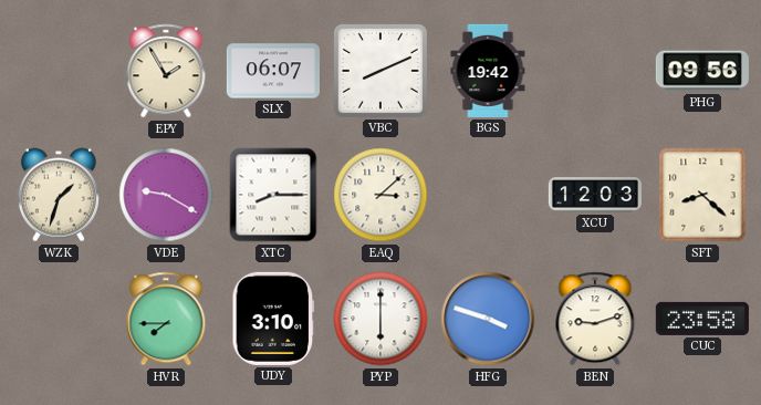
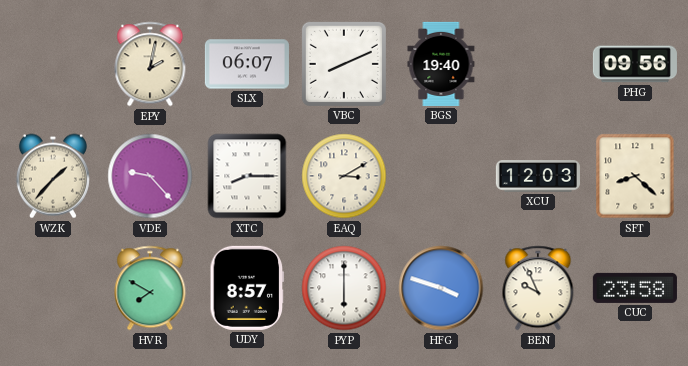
EPY: 1:55 -> 2:02
BGS: 19:42 -> 19:40
WZK: 1:33 -> 1:37
VDE: 9:20 -> 9:23
EAQ: 3:08 -> 3:10
HVR: 7:45 -> 7:50
UDY: 3:10 -> 8:57
BEN: 9:12 -> 9:56
